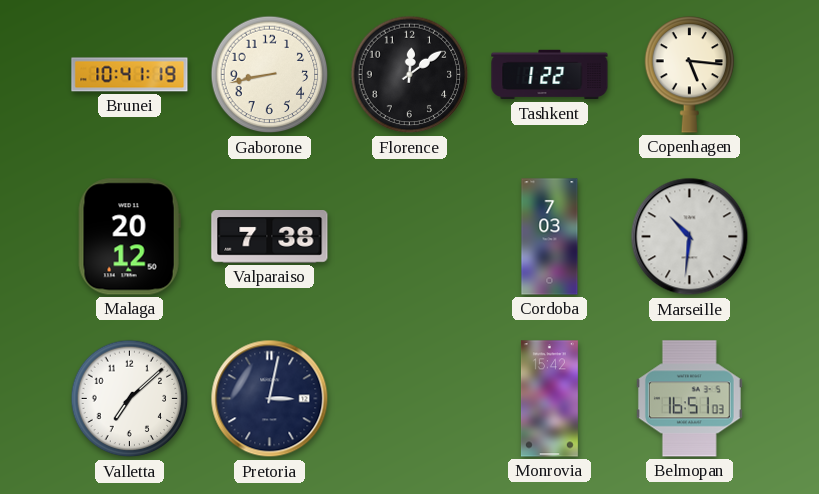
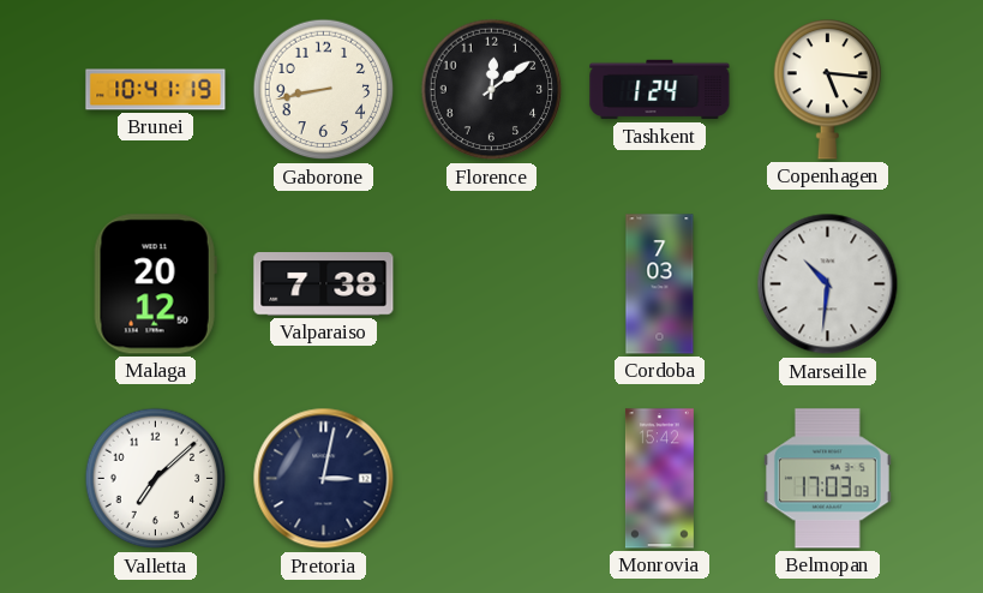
Tashkent: 1:22 -> 1:24
Belmopan: 16:51 -> 17:03
